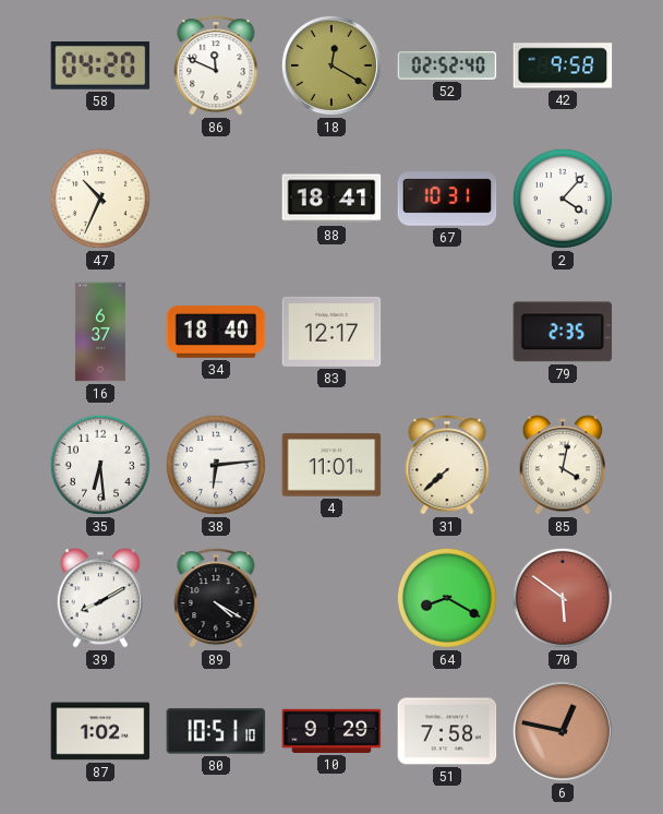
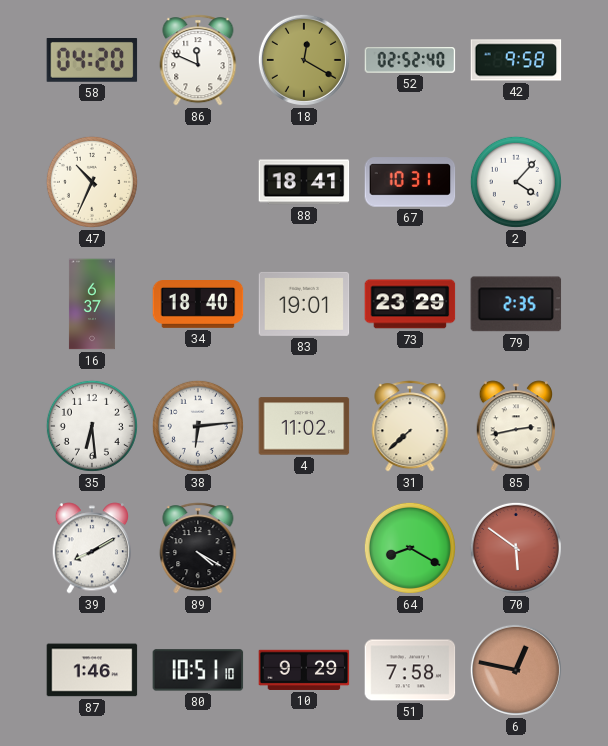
83: 12:17 -> 19:01
73: none -> 23:29
4: 11:01 -> 11:02
85: 4:02 -> 2:43
87: 1:02 -> 1:46
